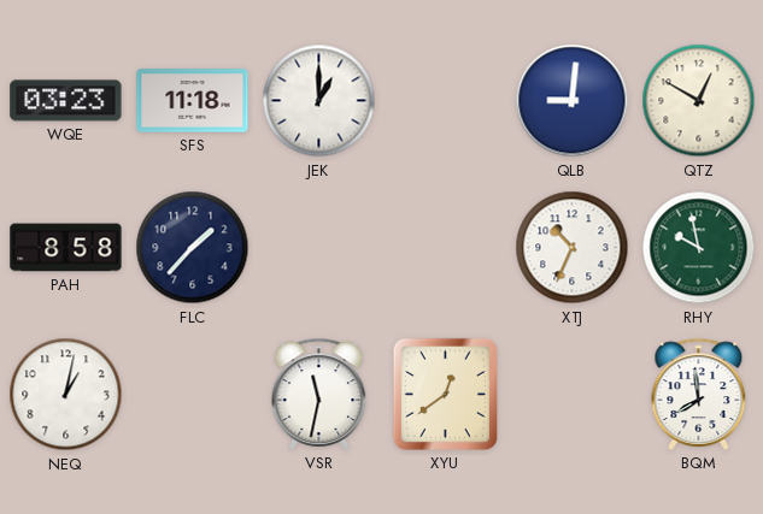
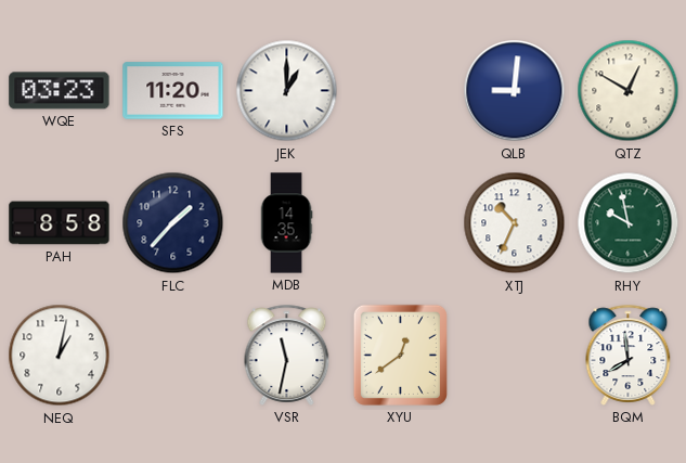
SFS: 11:18 -> 11:20
MDB: none -> 14:35
